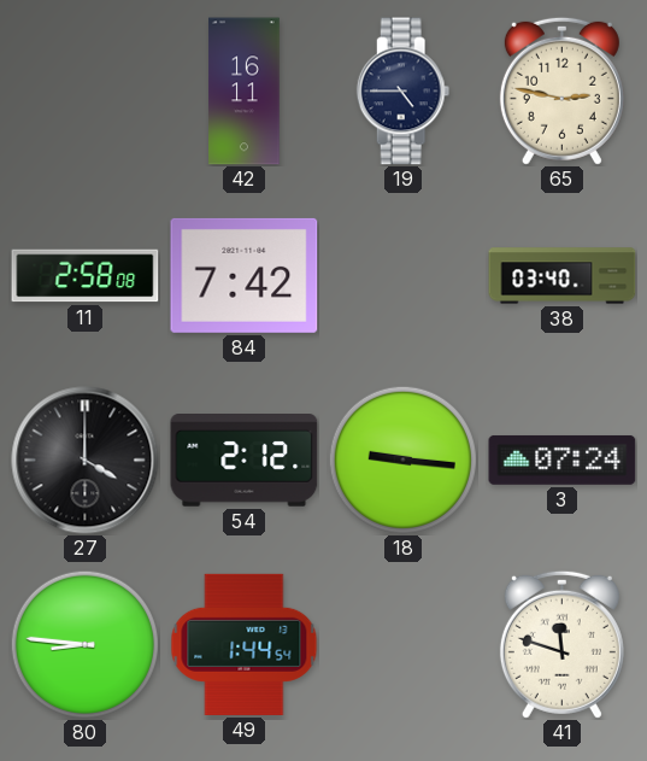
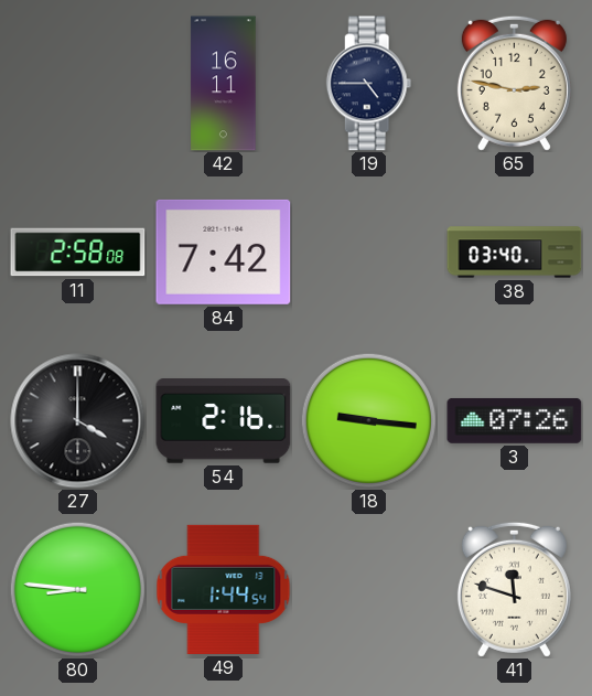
54: 2:12 -> 2:16
3: 07:24 -> 07:26
